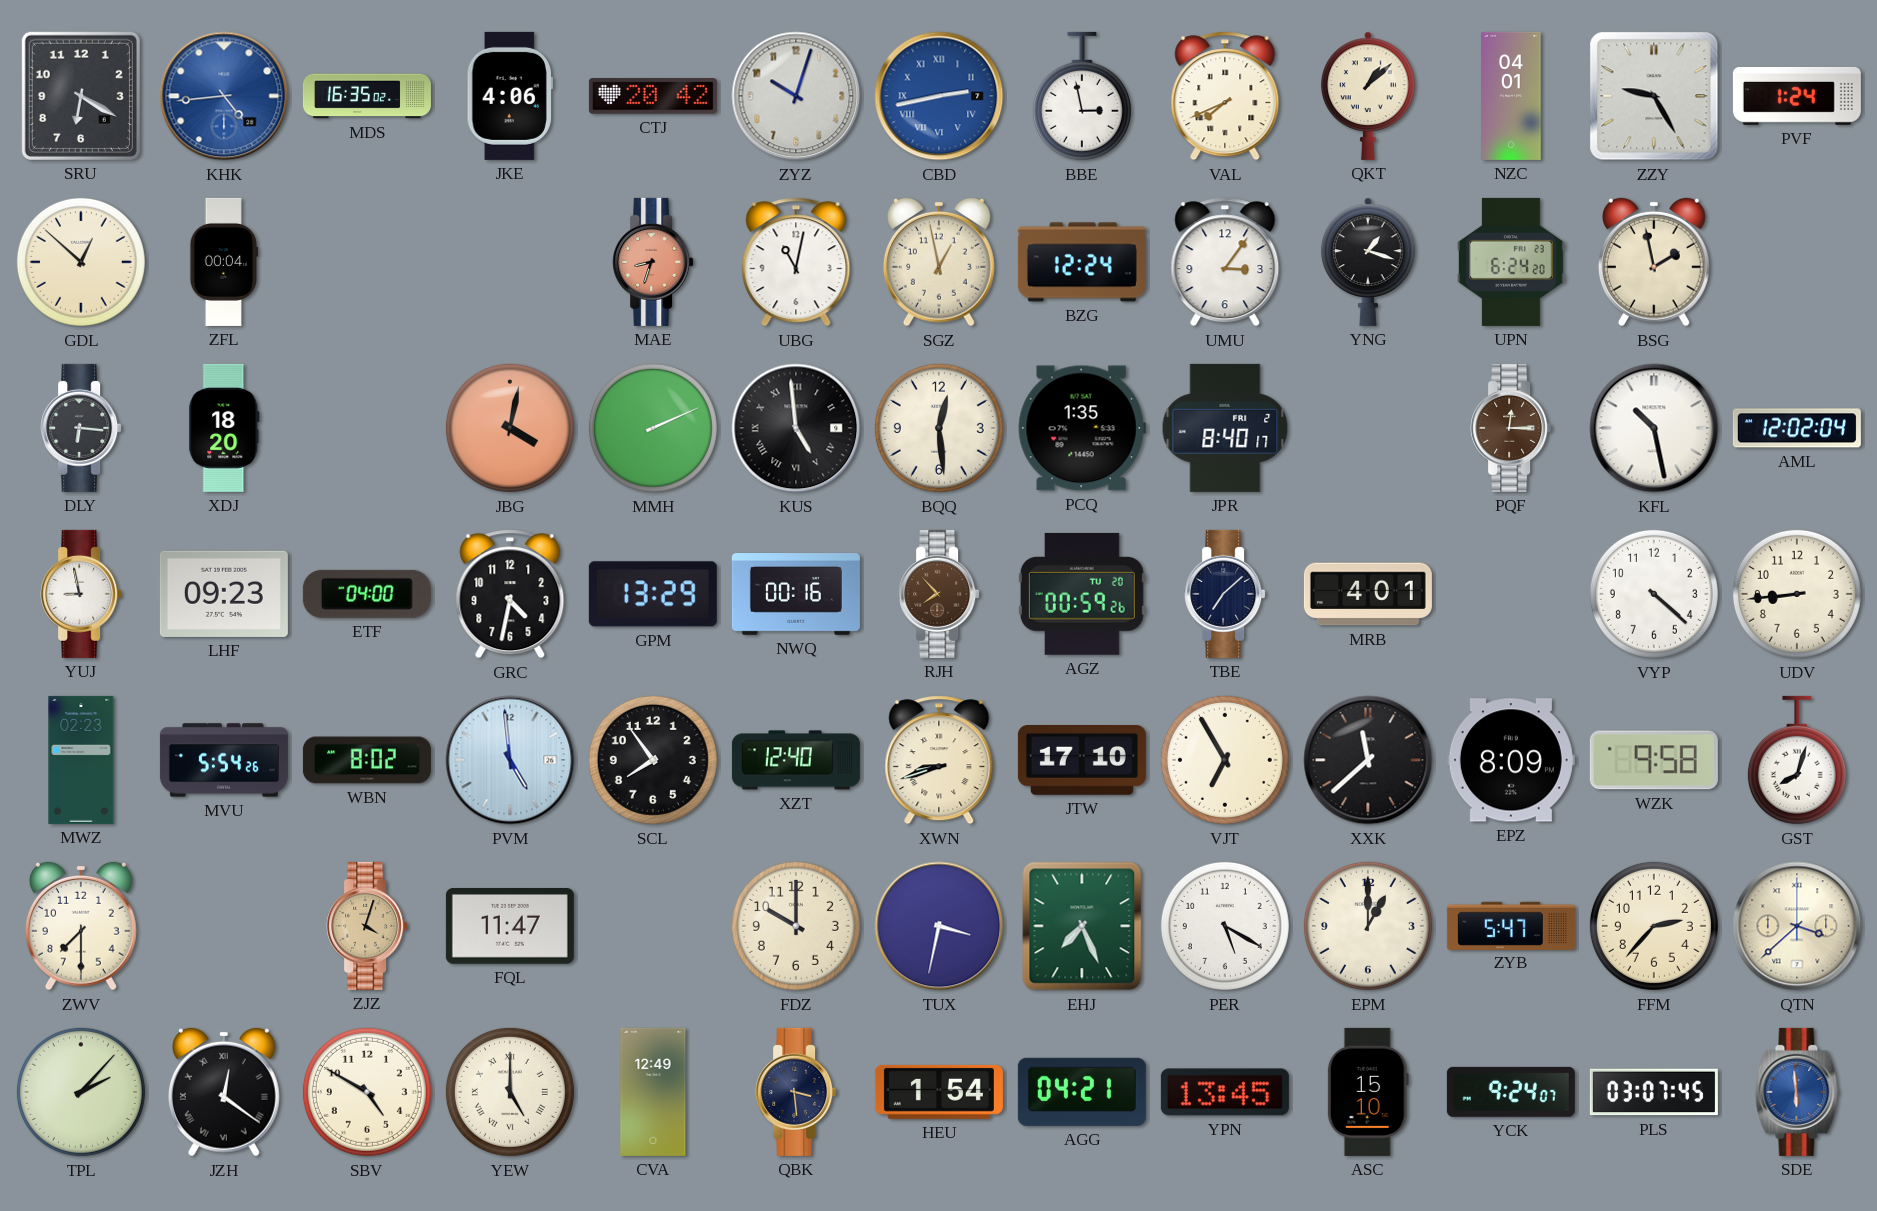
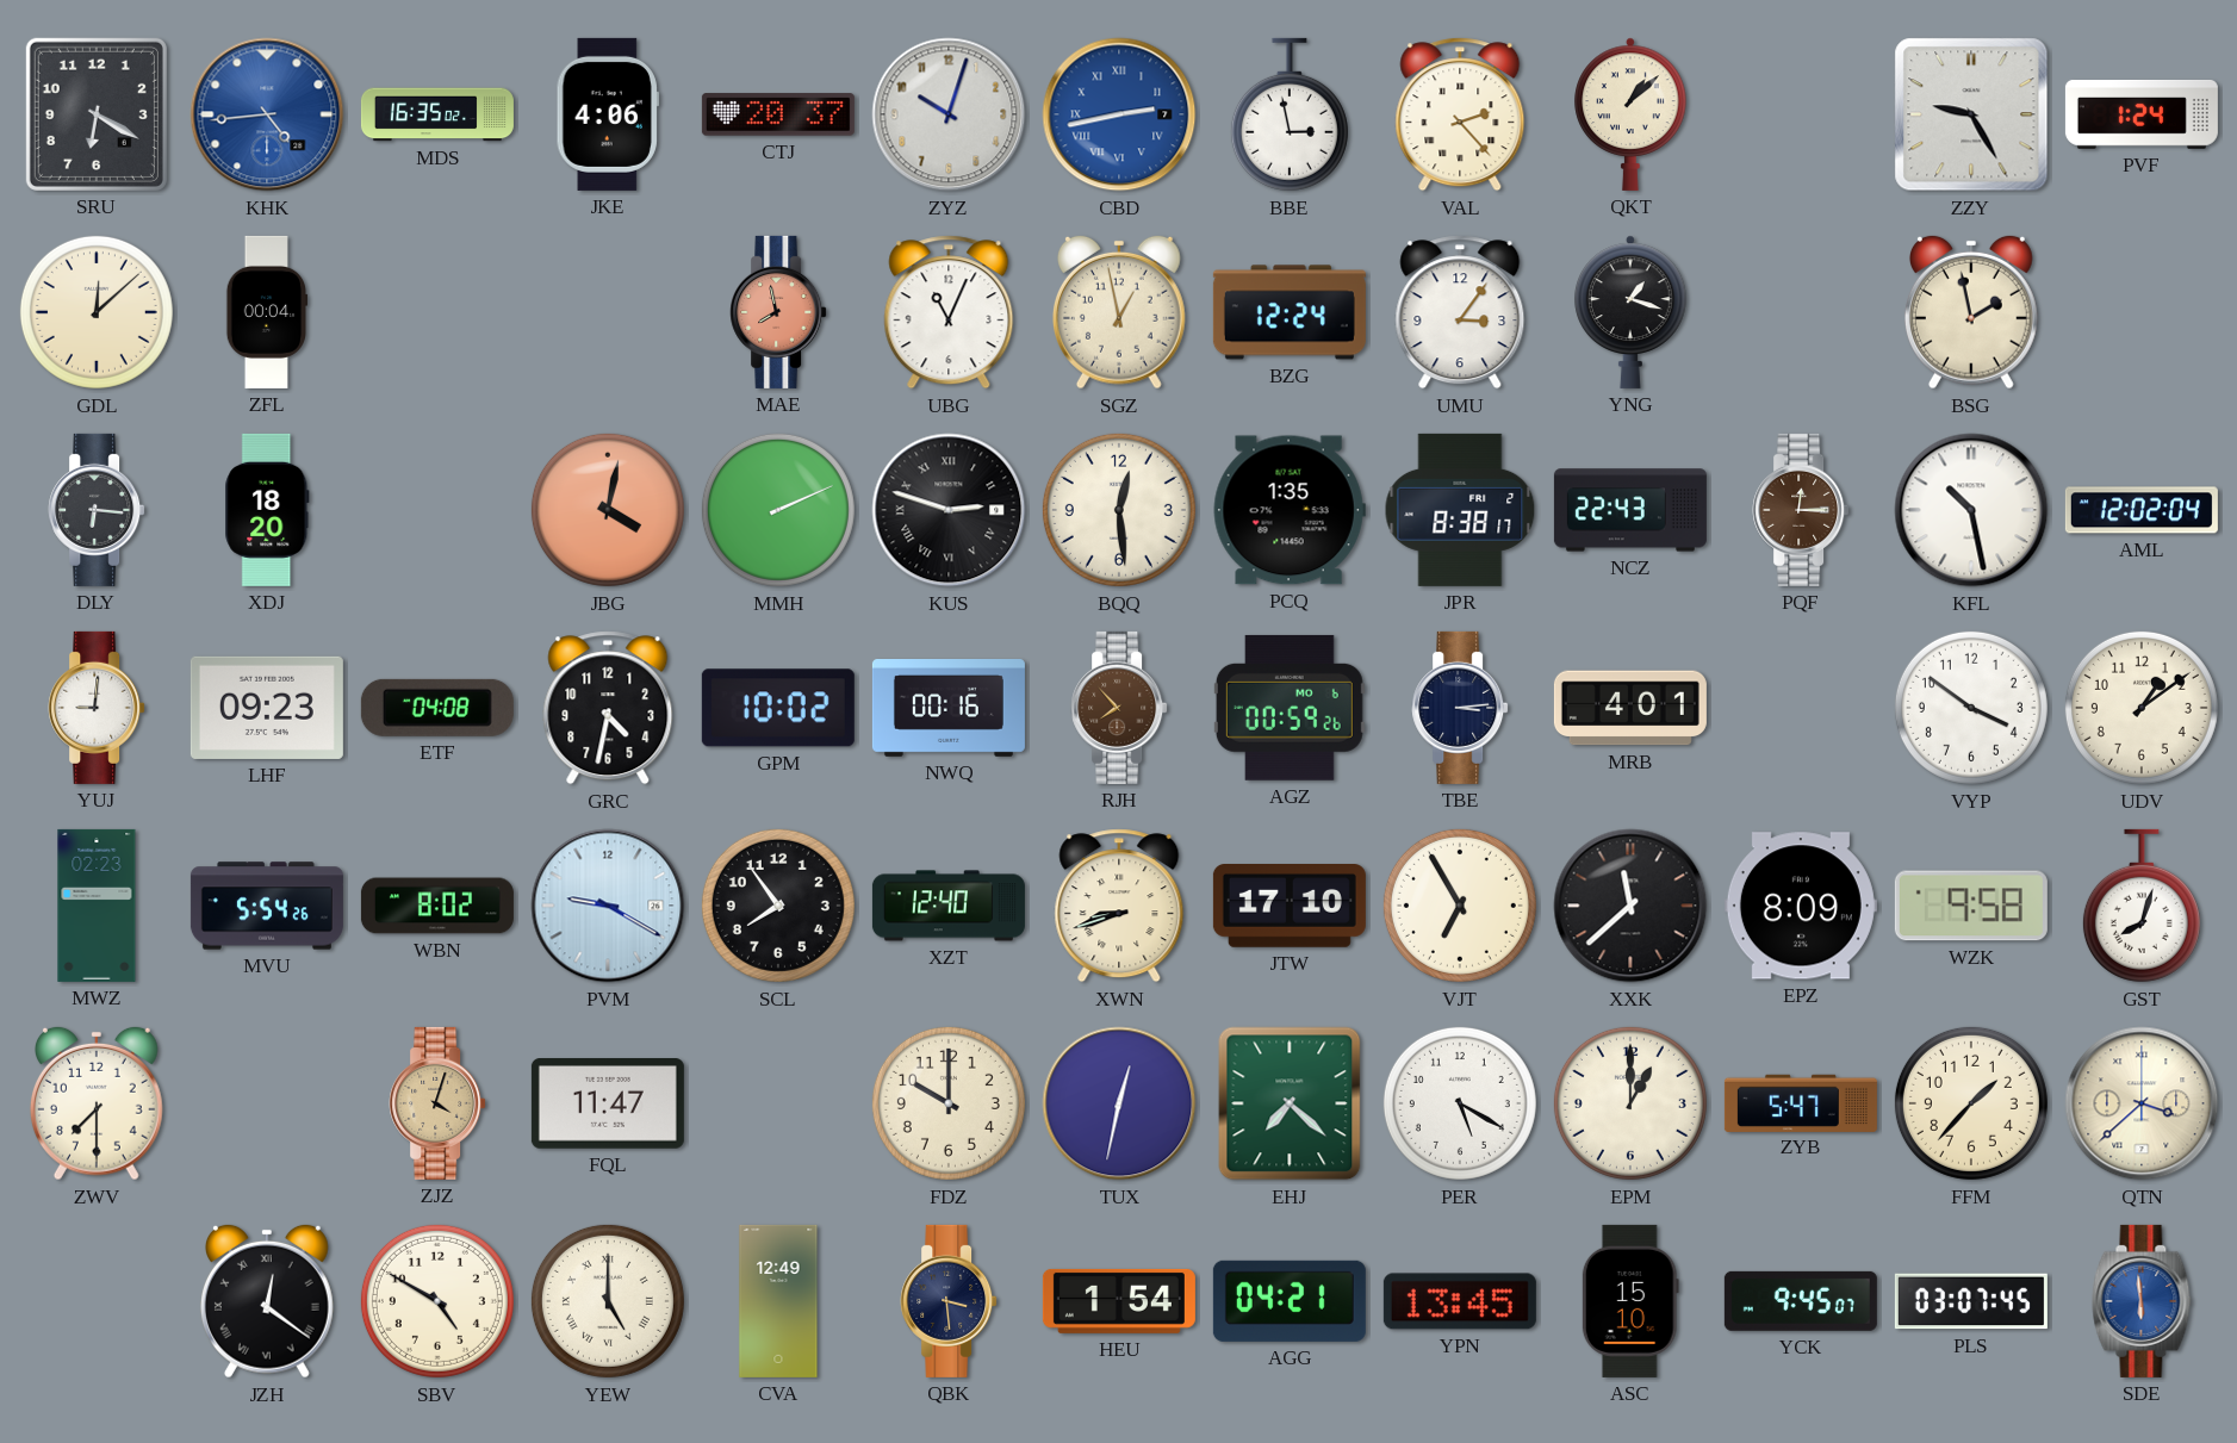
CTJ: 20:42 -> 20:37
VAL: 7:41 -> 2:23
NZC: 04:01 -> none
GDL: 12:52 -> 12:08
MAE: 8:33 -> 7:58
UBG: 11:02 -> 11:04
UPN: 6:24 -> none
KUS: 4:59 -> 2:48
JPR: 8:40 -> 8:38
NCZ: none -> 22:43
YUJ: 8:58 -> 9:01
ETF: 04:00 -> 04:08
GPM: 13:29 -> 10:02
AGZ date: TU 20 -> MO 6
TBE: 7:08 -> 3:14
VYP: 4:22 -> 3:51
UDV: 8:44 -> 1:09
PVM: 4:59 -> 9:20
TUX: 3:32 -> 12:32
EHJ: 7:26 -> 7:22
FFM: 2:37 -> 1:37
TPL: 2:07 -> none
YCK: 9:24 -> 9:45
